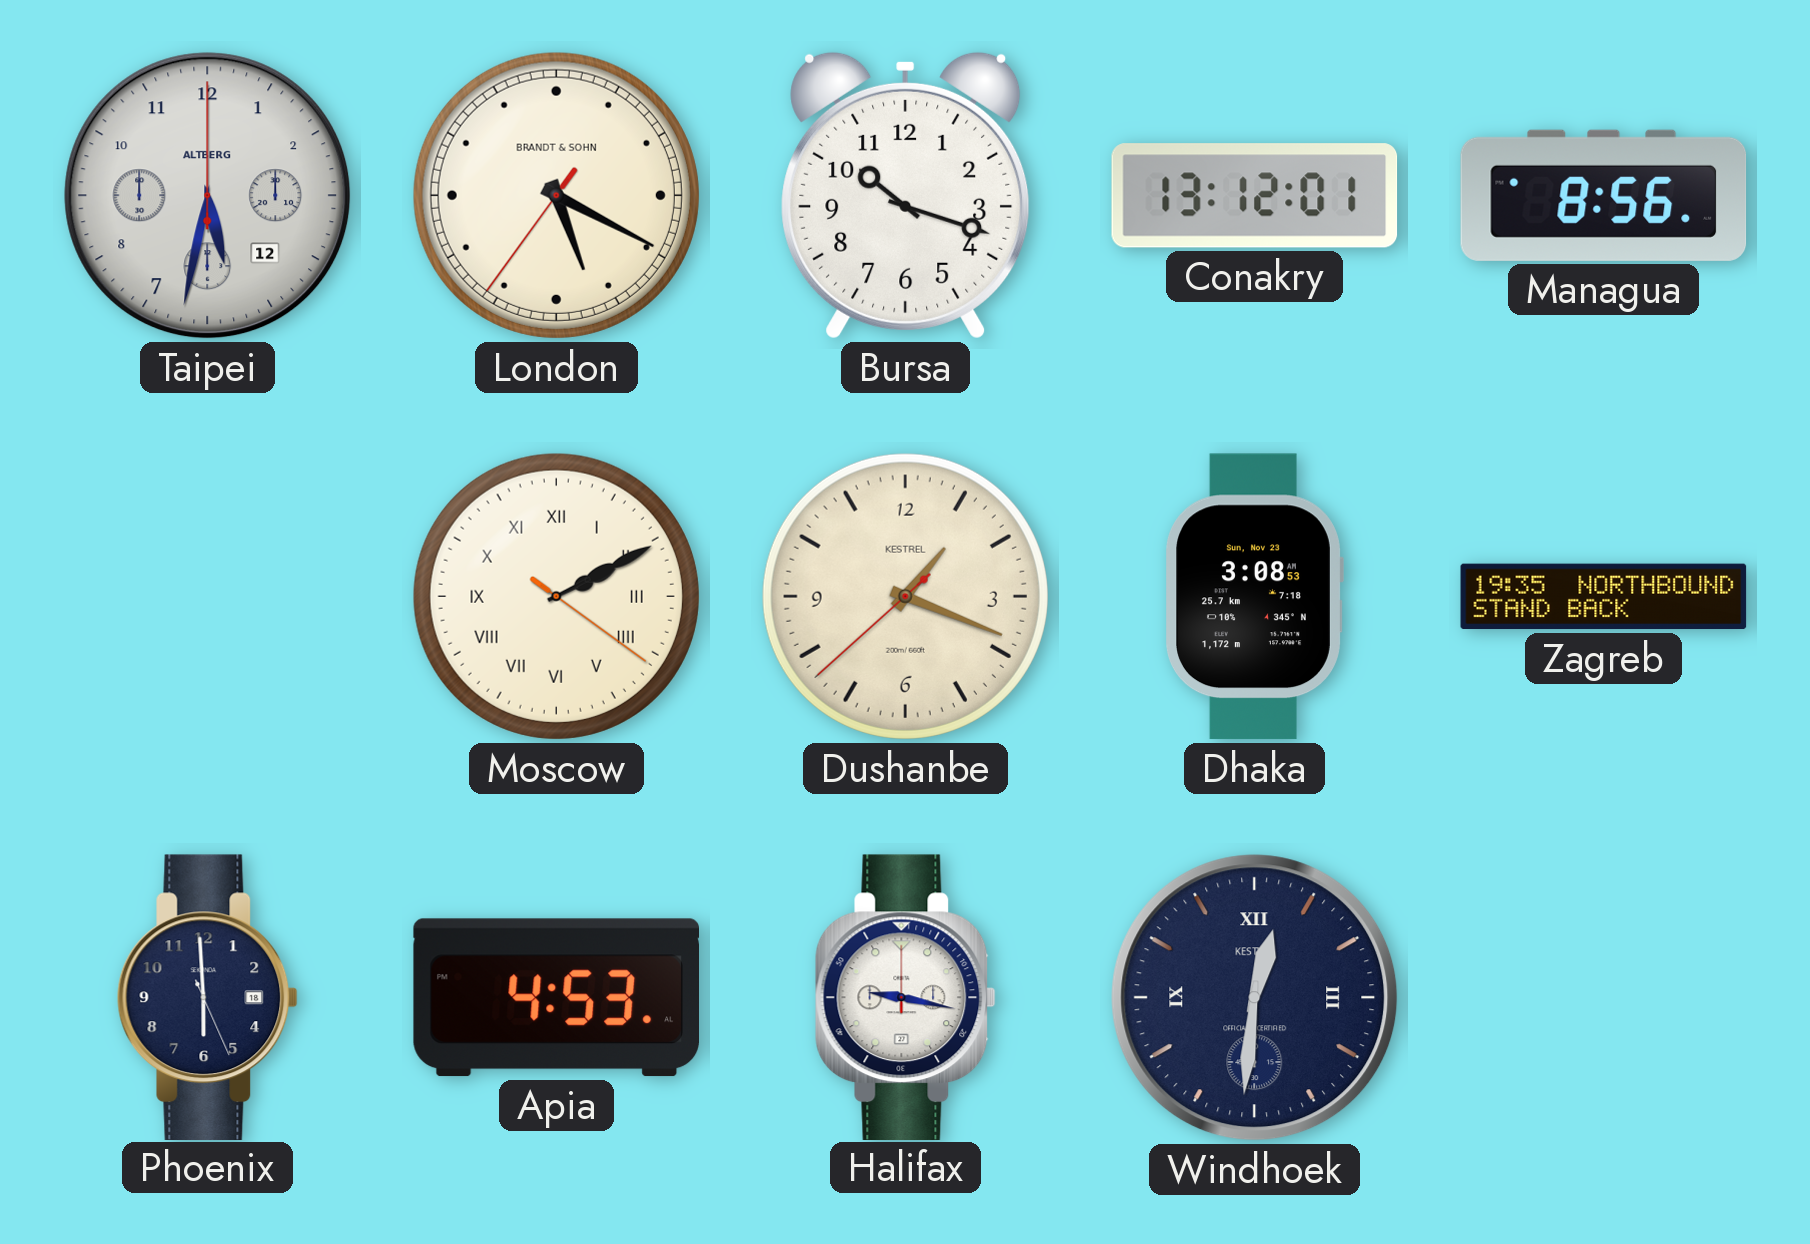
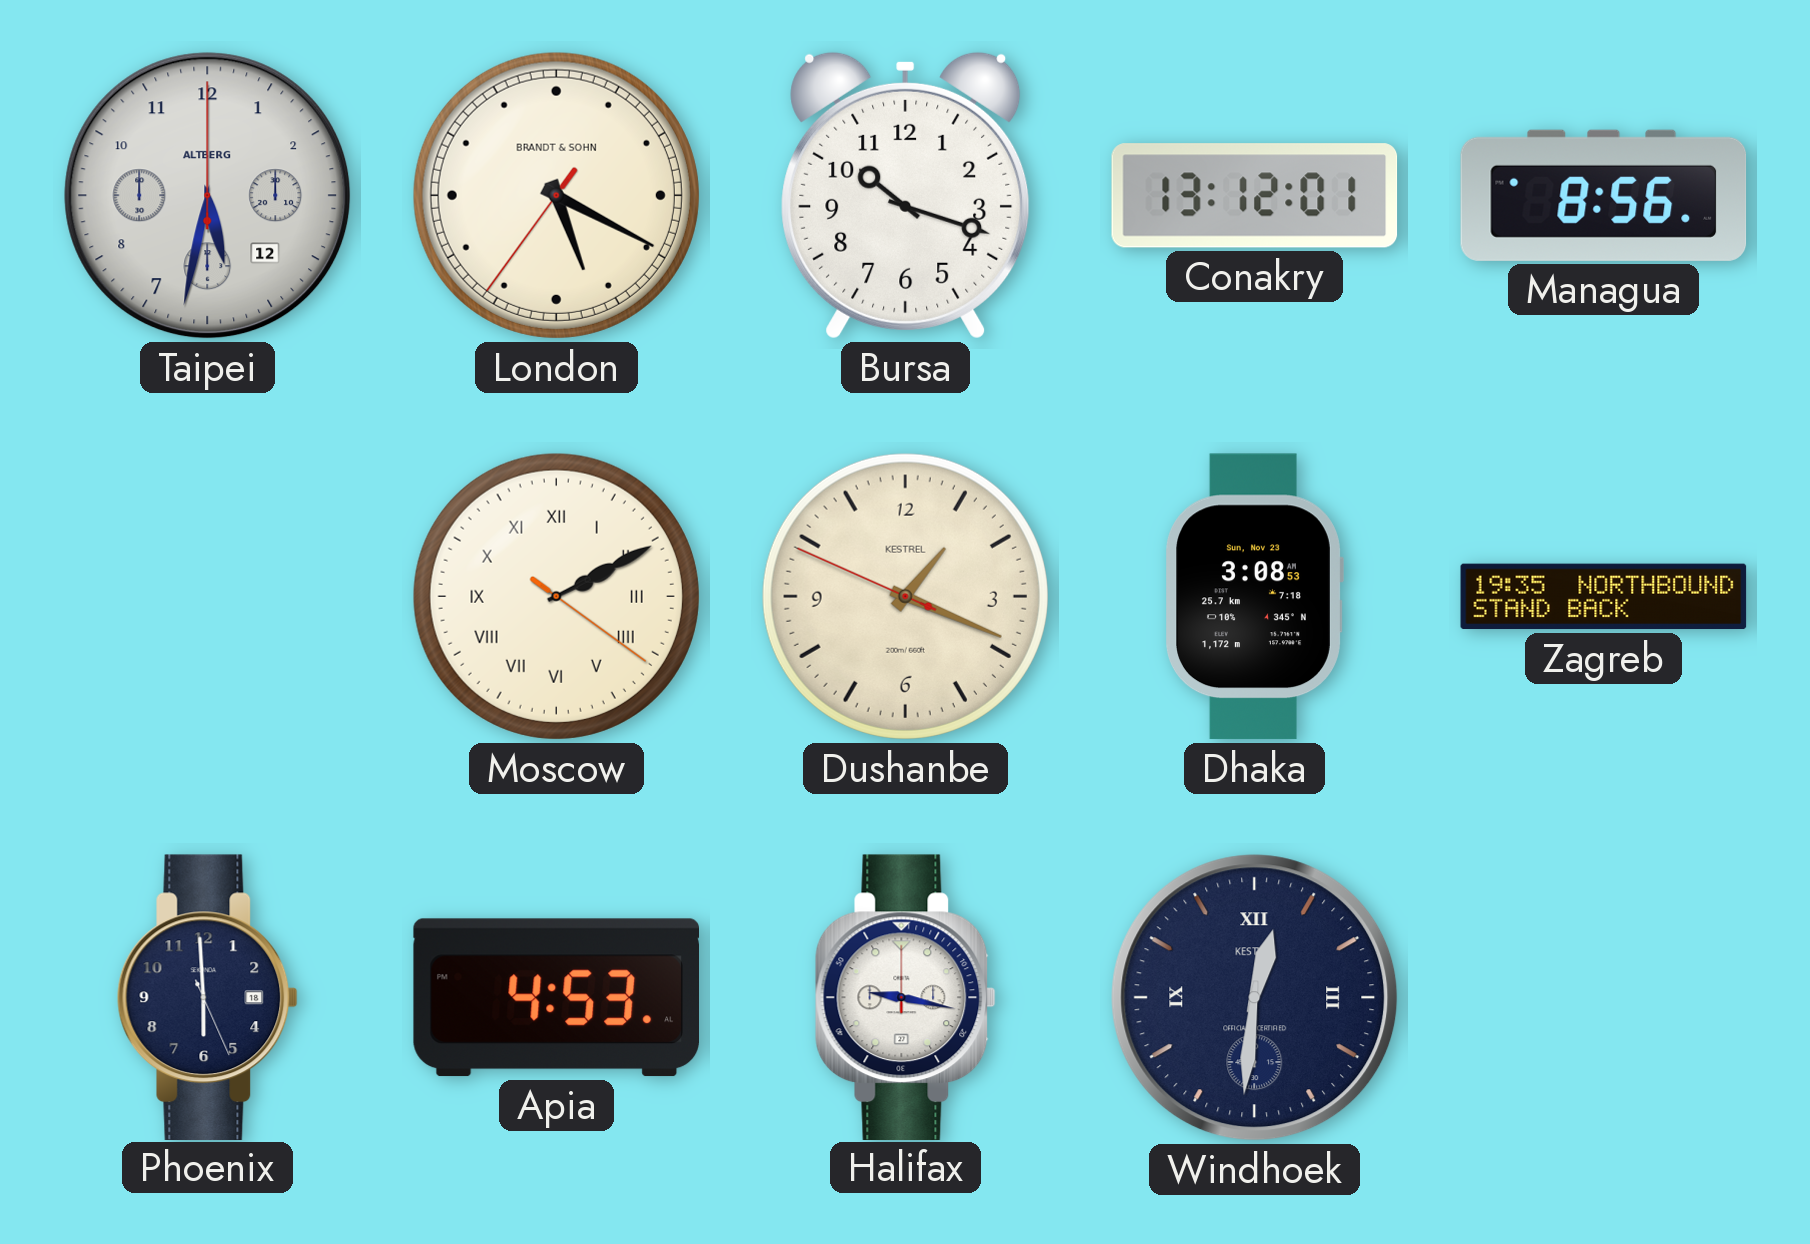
Dushanbe: 1:18:38 -> 1:18:49
